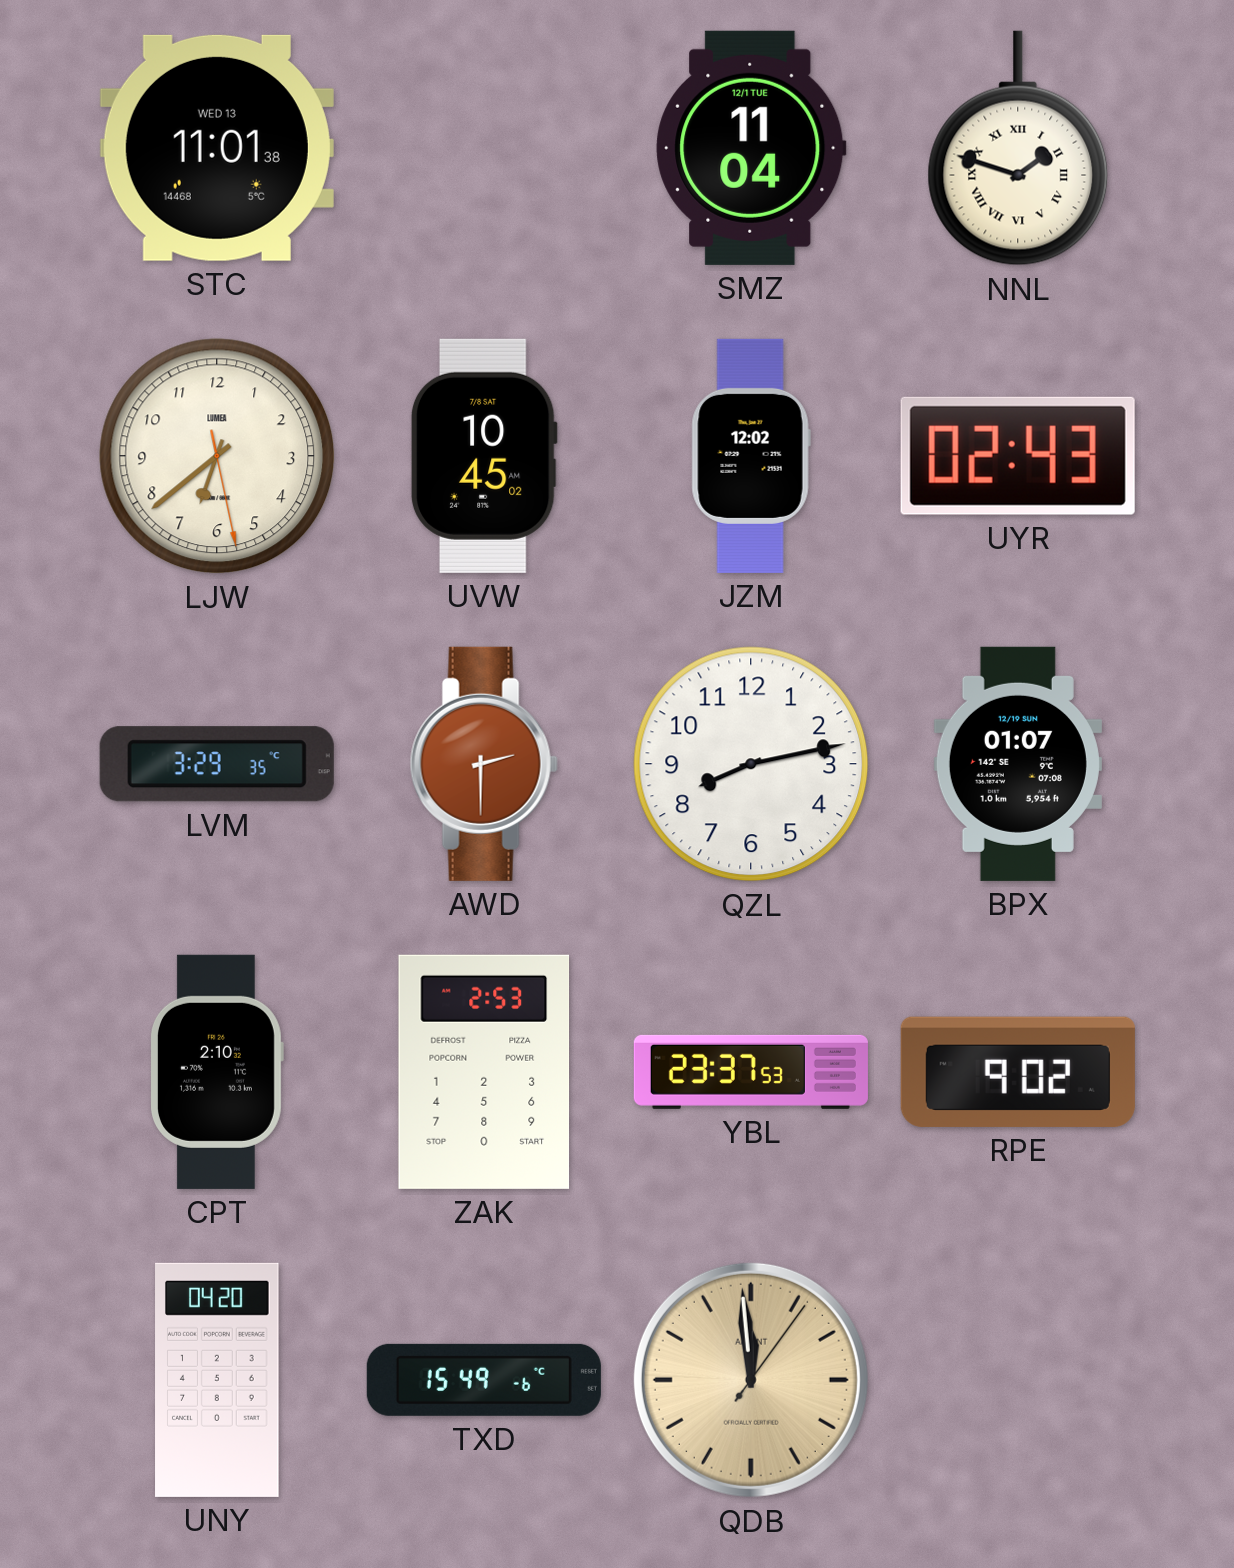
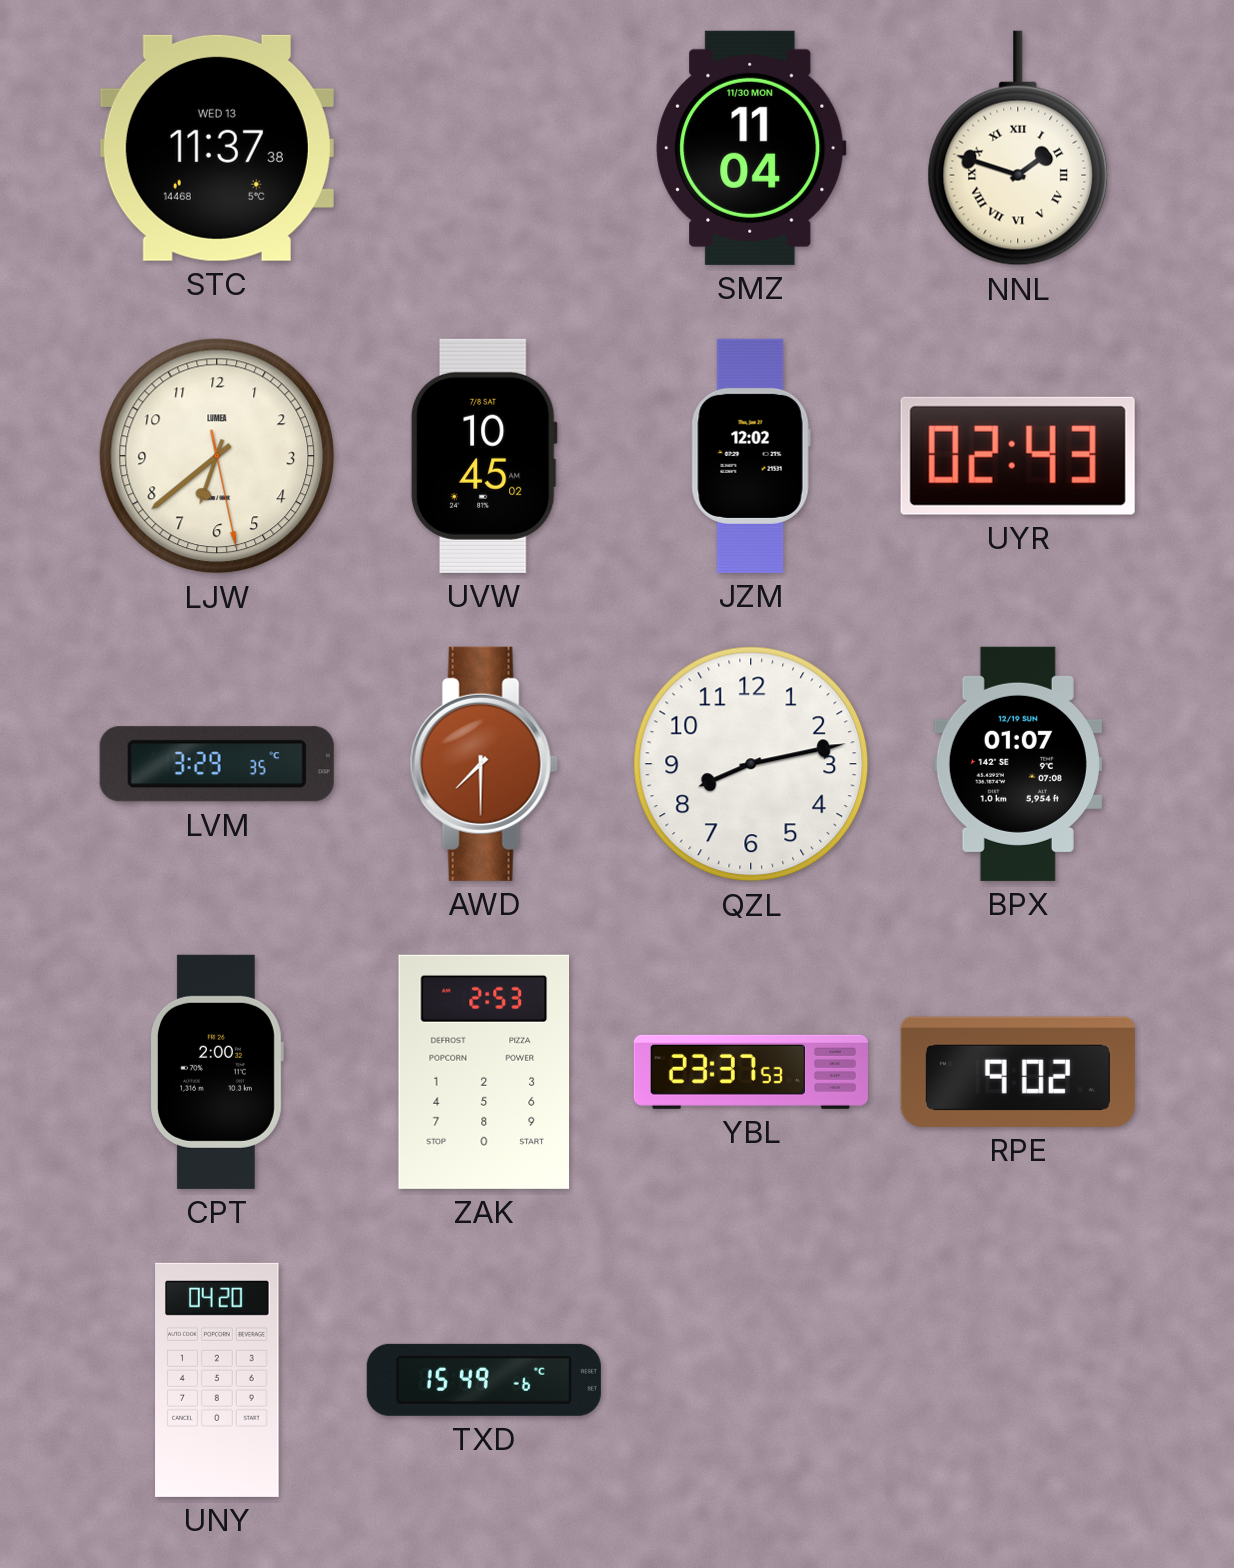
STC: 11:01 -> 11:37
SMZ date: 12/1 TUE -> 11/30 MON
AWD: 2:30 -> 7:30
CPT: 2:10 -> 2:00
QDB: 11:59 -> none
